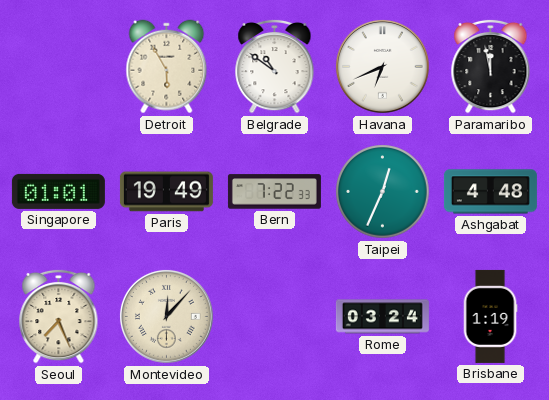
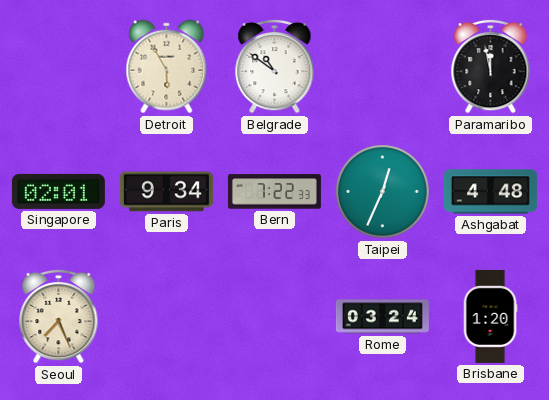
Havana: 6:41 -> none
Singapore: 01:01 -> 02:01
Paris: 19:49 -> 9:34
Montevideo: 12:07 -> none
Brisbane: 1:19 -> 1:20
